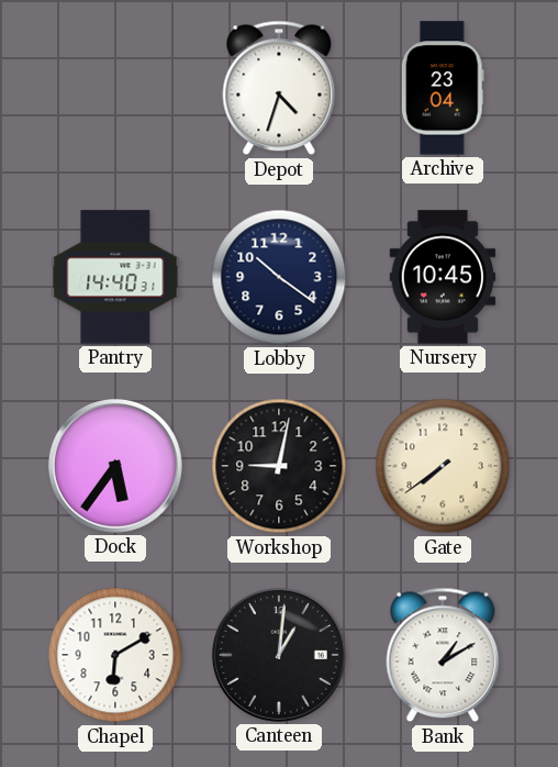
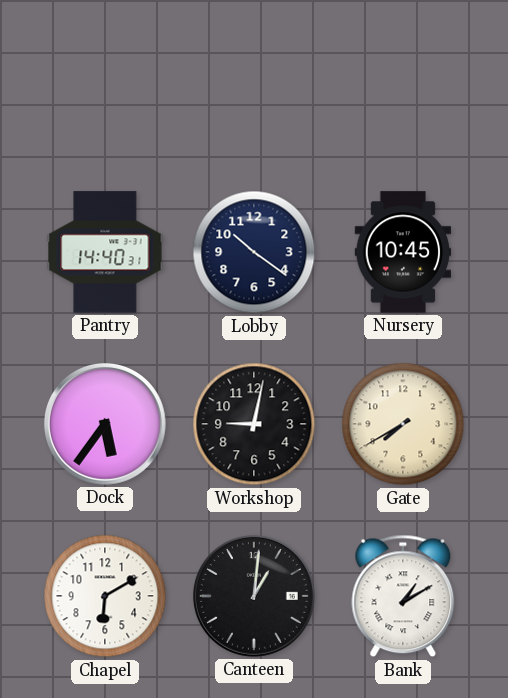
Depot: 4:33 -> none
Archive: 23:04 -> none
Gate: 7:39 -> 7:40
